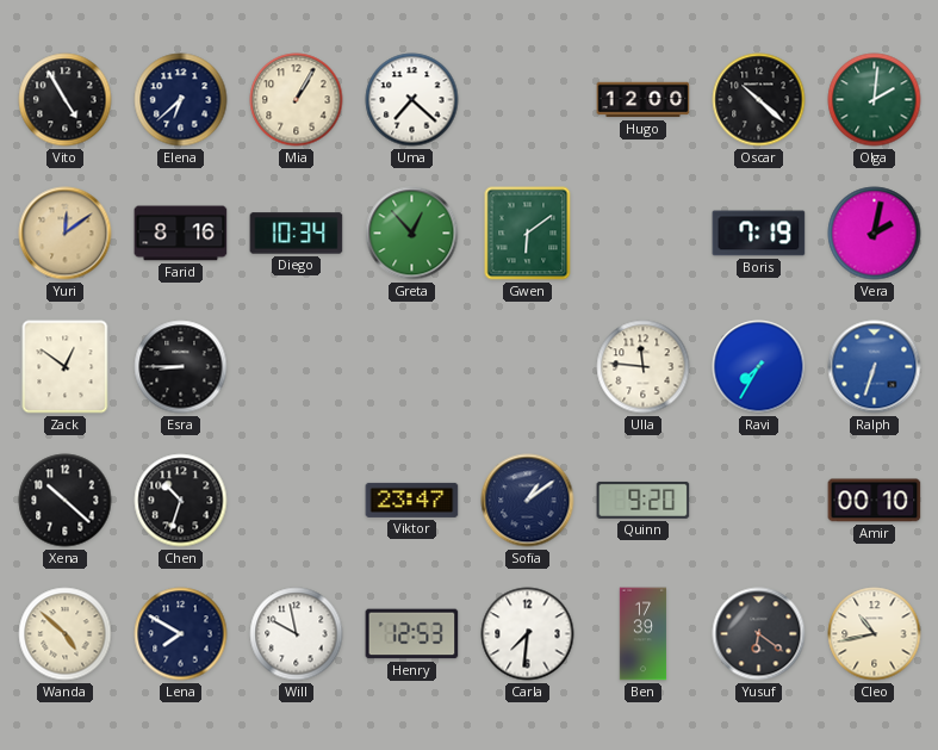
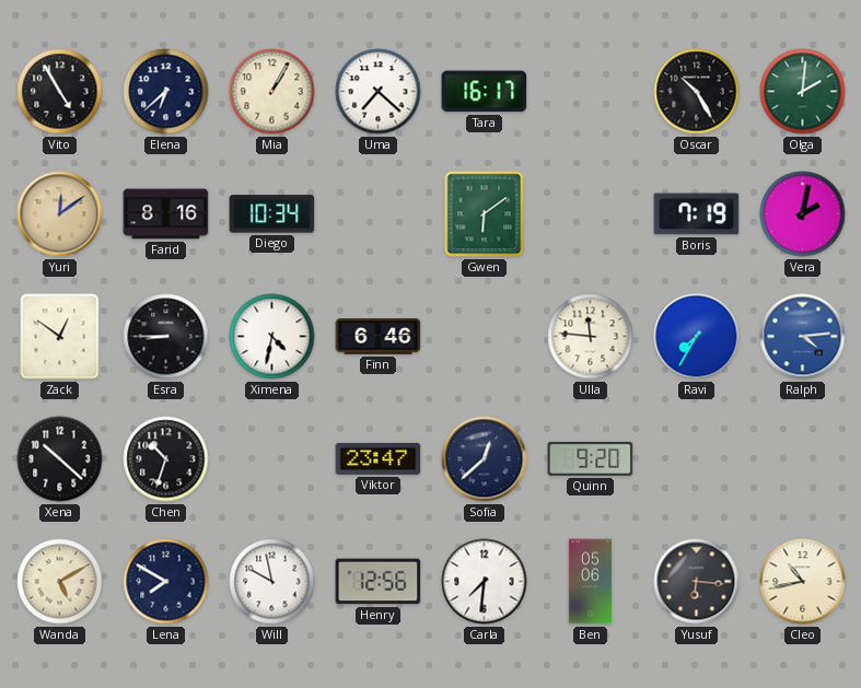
Tara: none -> 16:17
Hugo: 12:00 -> none
Oscar: 10:22 -> 10:25
Greta: 12:53 -> none
Ximena: none -> 4:32
Finn: none -> 6:46
Ralph: 6:33 -> 4:14
Sofia: 1:09 -> 12:38
Amir: 00:10 -> none
Wanda: 4:52 -> 5:10
Henry: 12:53 -> 12:56
Ben: 17:39 -> 05:06
Yusuf: 6:21 -> 6:16
